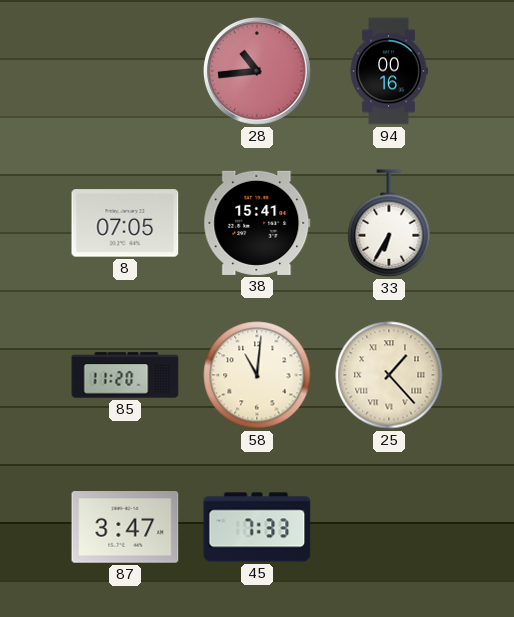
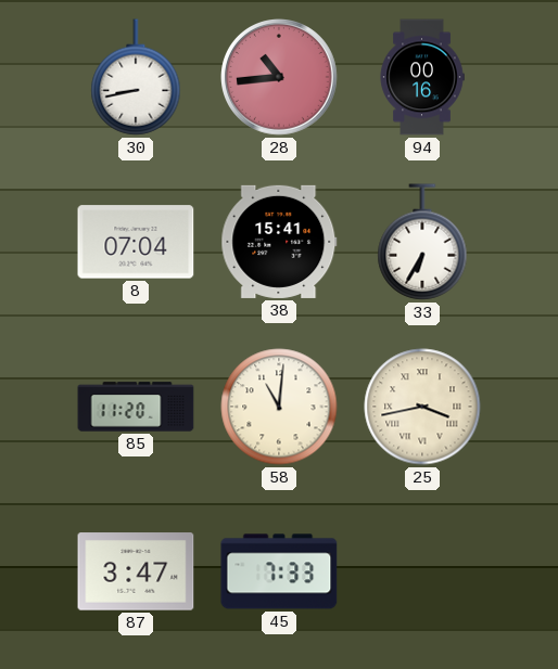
30: none -> 8:43
8: 07:05 -> 07:04
25: 1:23 -> 3:43
